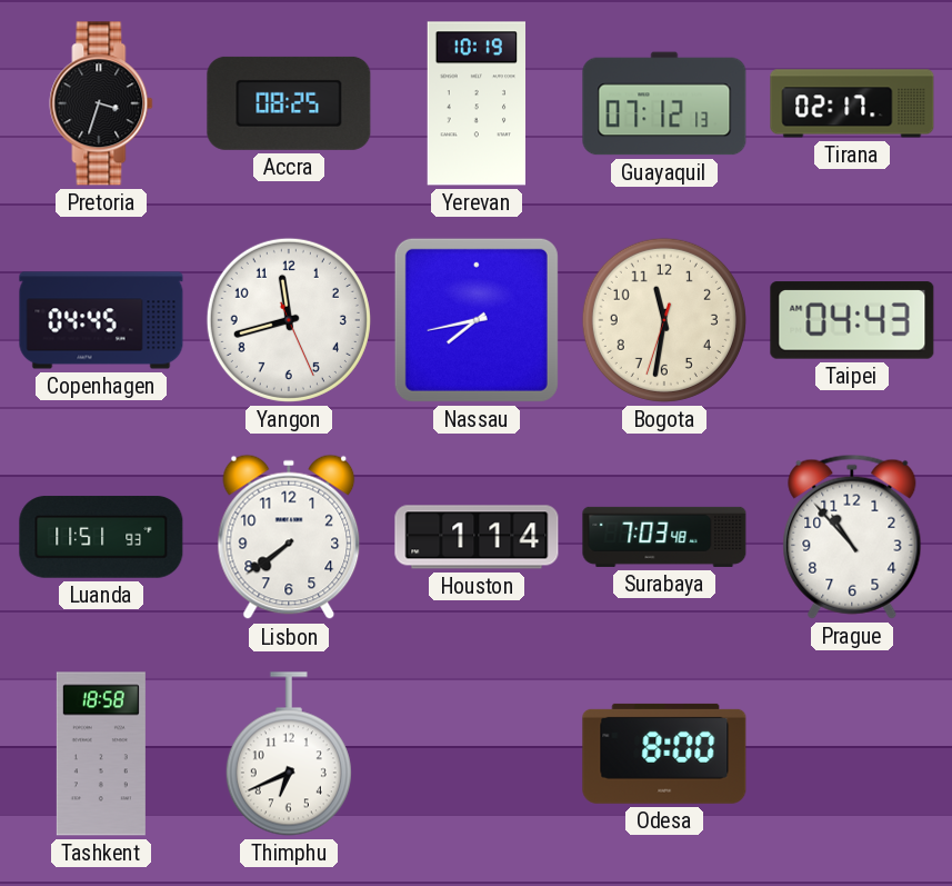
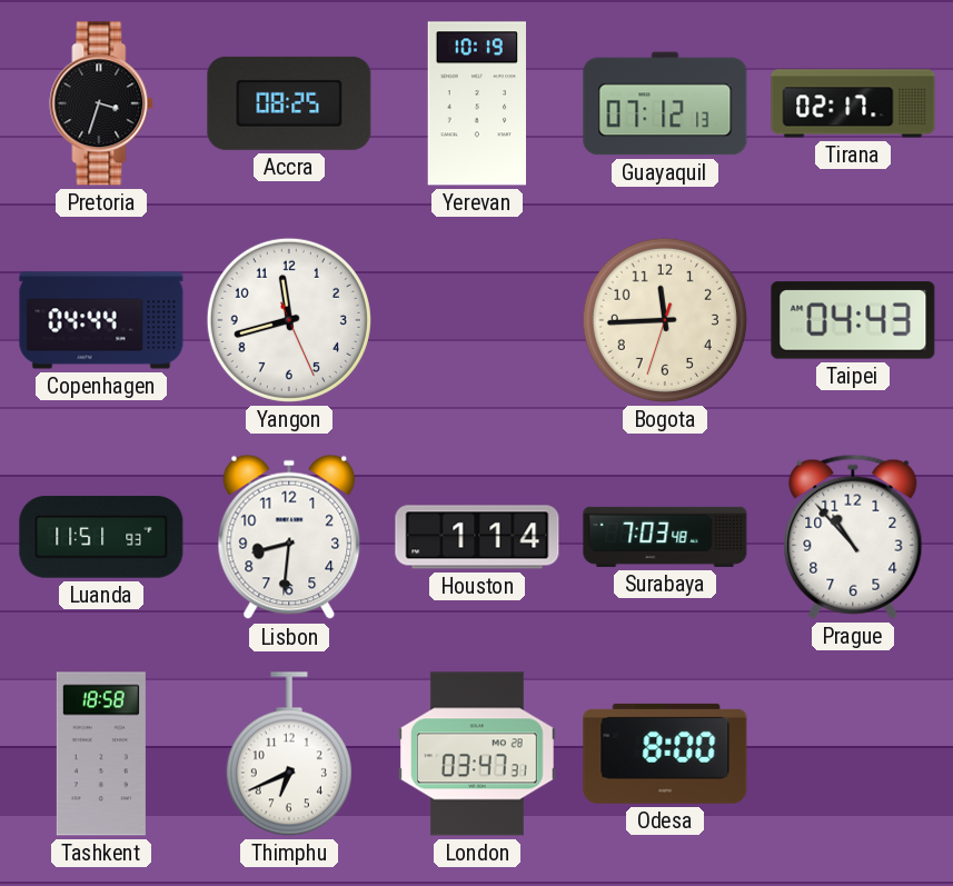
Copenhagen: 04:45 -> 04:44
Nassau: 7:43 -> none
Bogota: 11:31 -> 11:44
Lisbon: 7:39 -> 8:31
London: none -> 03:47
